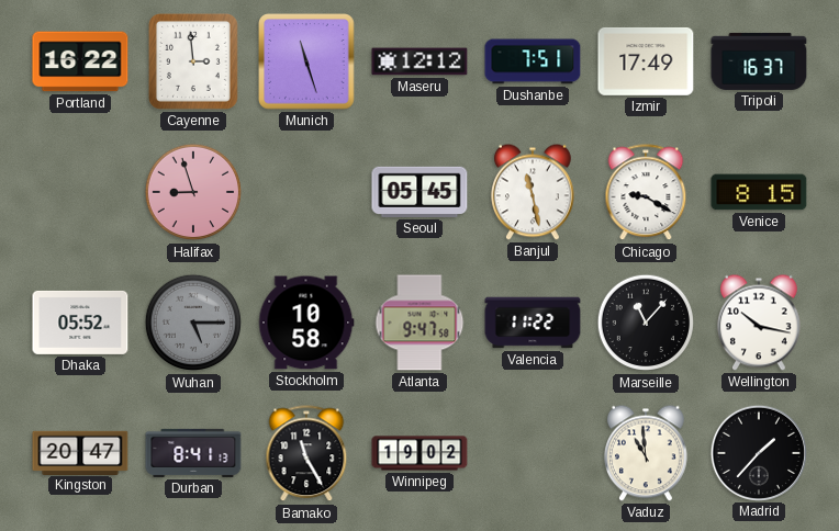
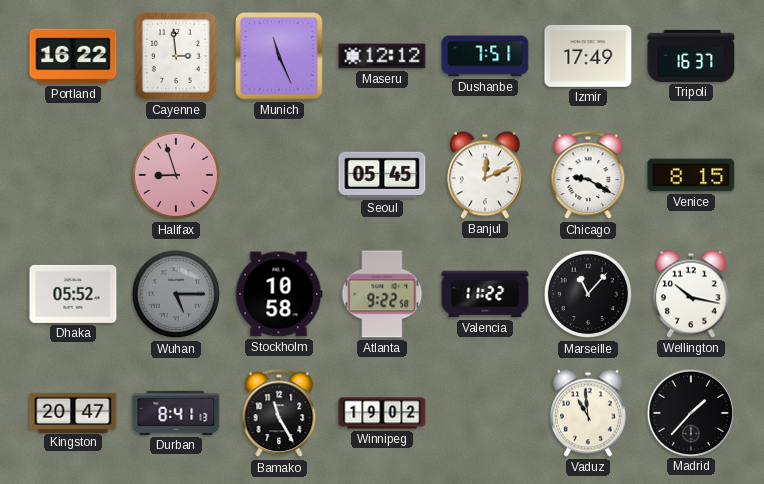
Munich: 11:27 -> 11:26
Banjul: 11:28 -> 12:11
Atlanta: 9:47 -> 9:22
